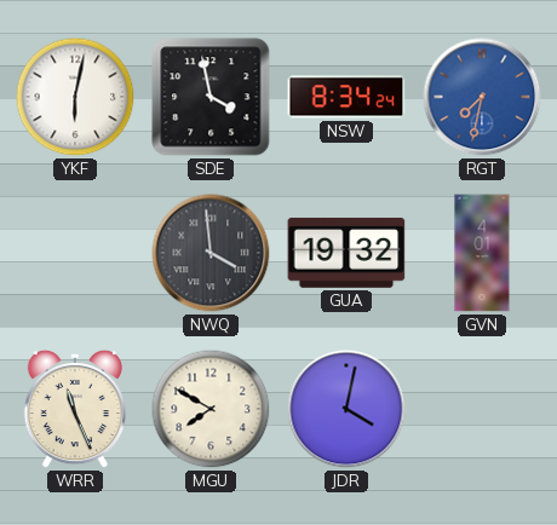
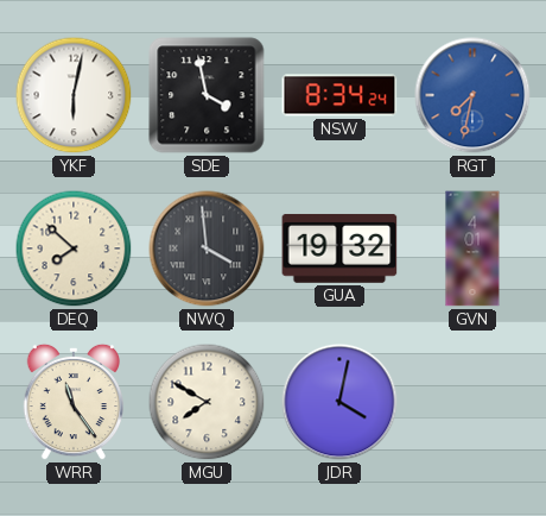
DEQ: none -> 7:52
WRR: 11:26 -> 11:24
